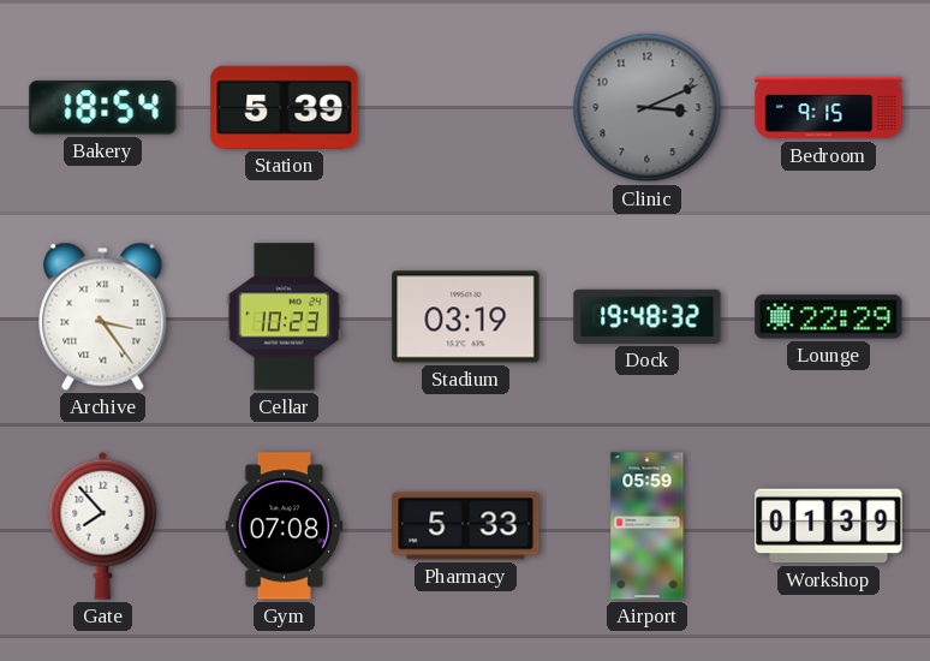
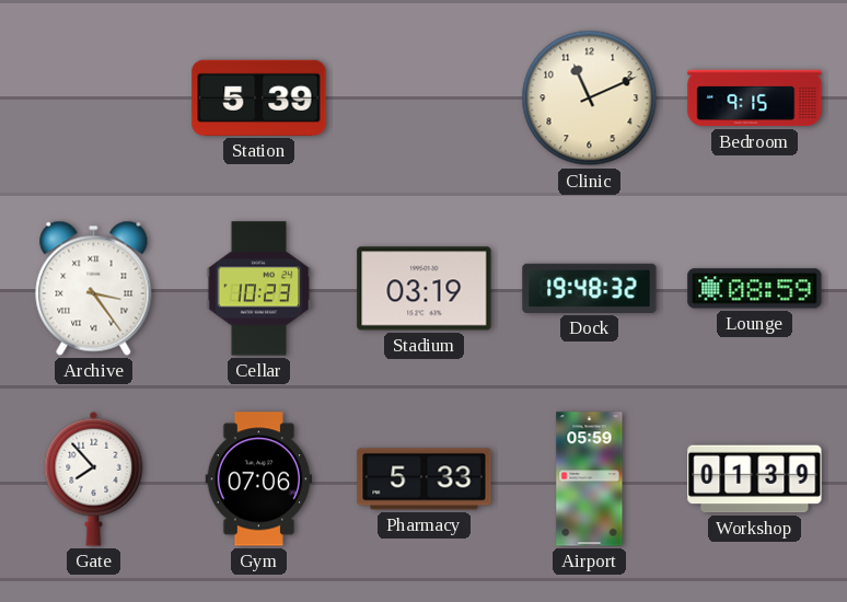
Bakery: 18:54 -> none
Clinic: 3:11 -> 11:11
Clinic dial: grey -> cream
Lounge: 22:29 -> 08:59
Gym: 07:08 -> 07:06
